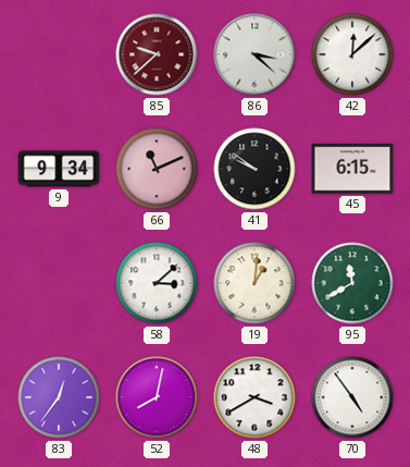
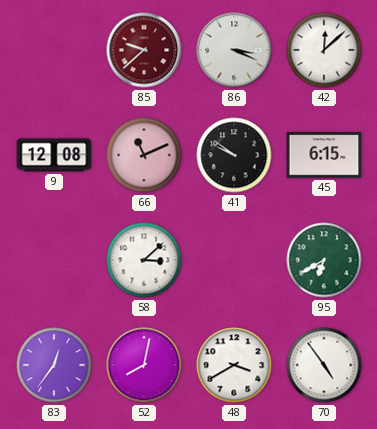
86: 3:22 -> 3:19
9: 9:34 -> 12:08
19: 1:01 -> none
95: 11:40 -> 6:40
